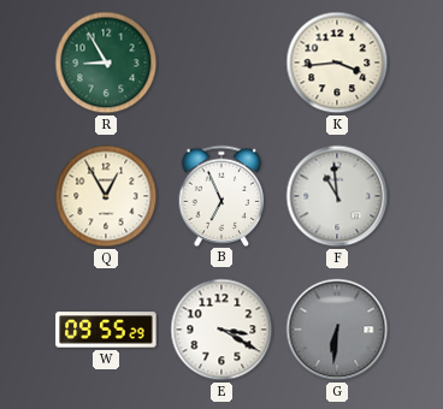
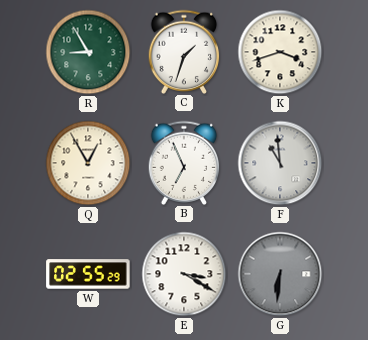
C: none -> 1:33
K: 3:44 -> 3:42
W: 09:55 -> 02:55
